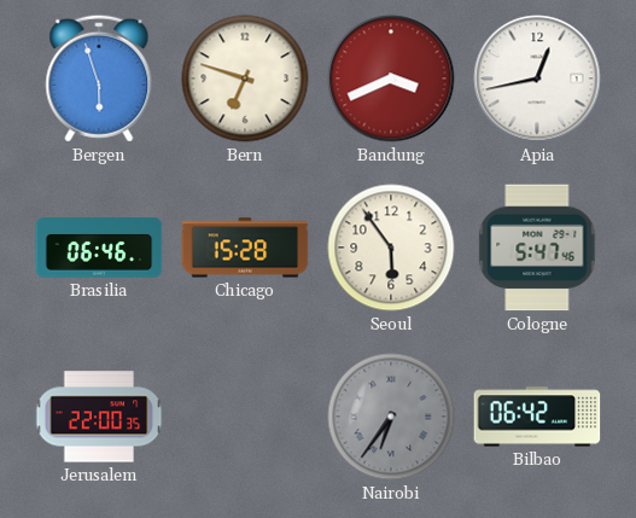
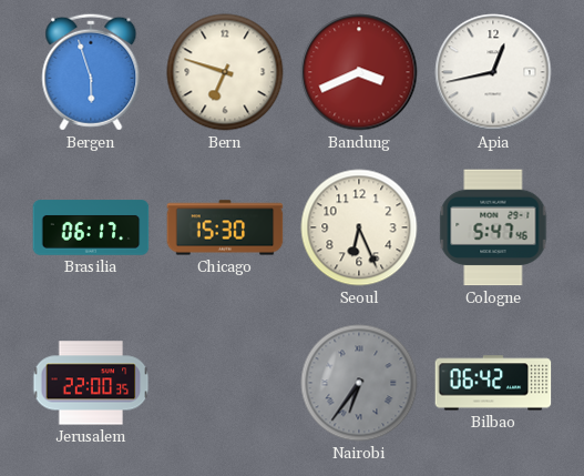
Brasilia: 06:46 -> 06:17
Chicago: 15:28 -> 15:30
Seoul: 5:54 -> 6:26
